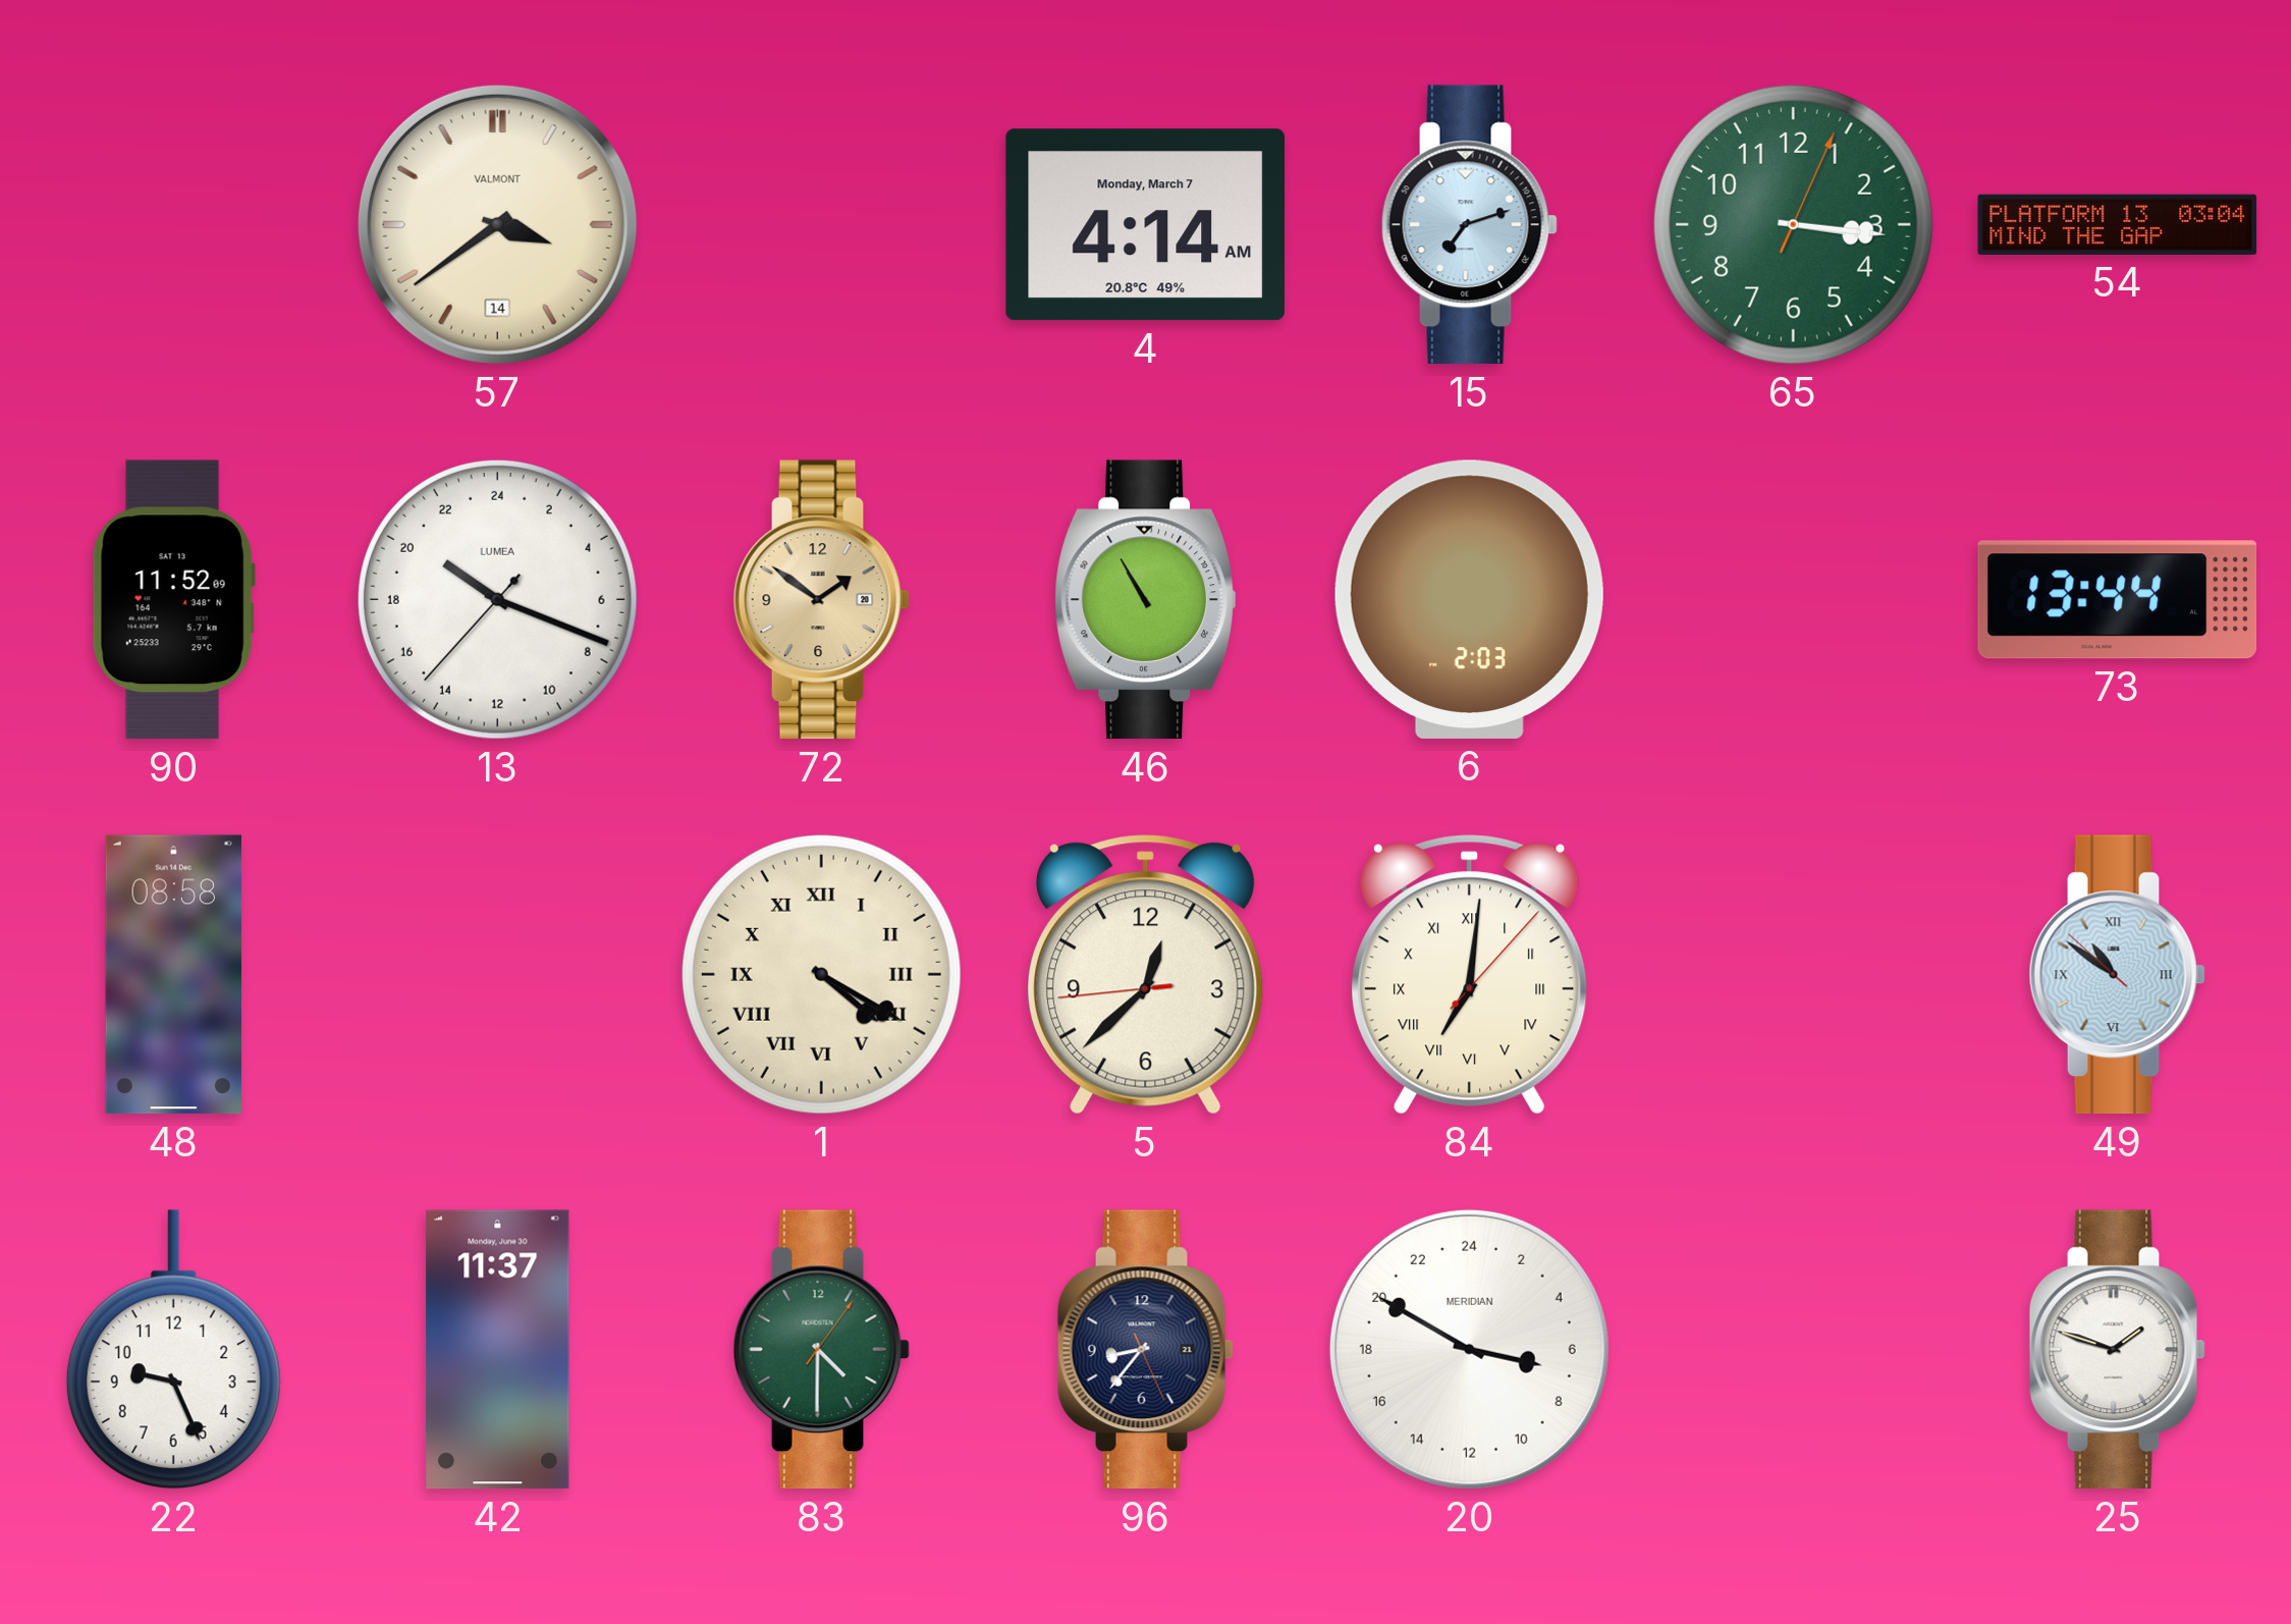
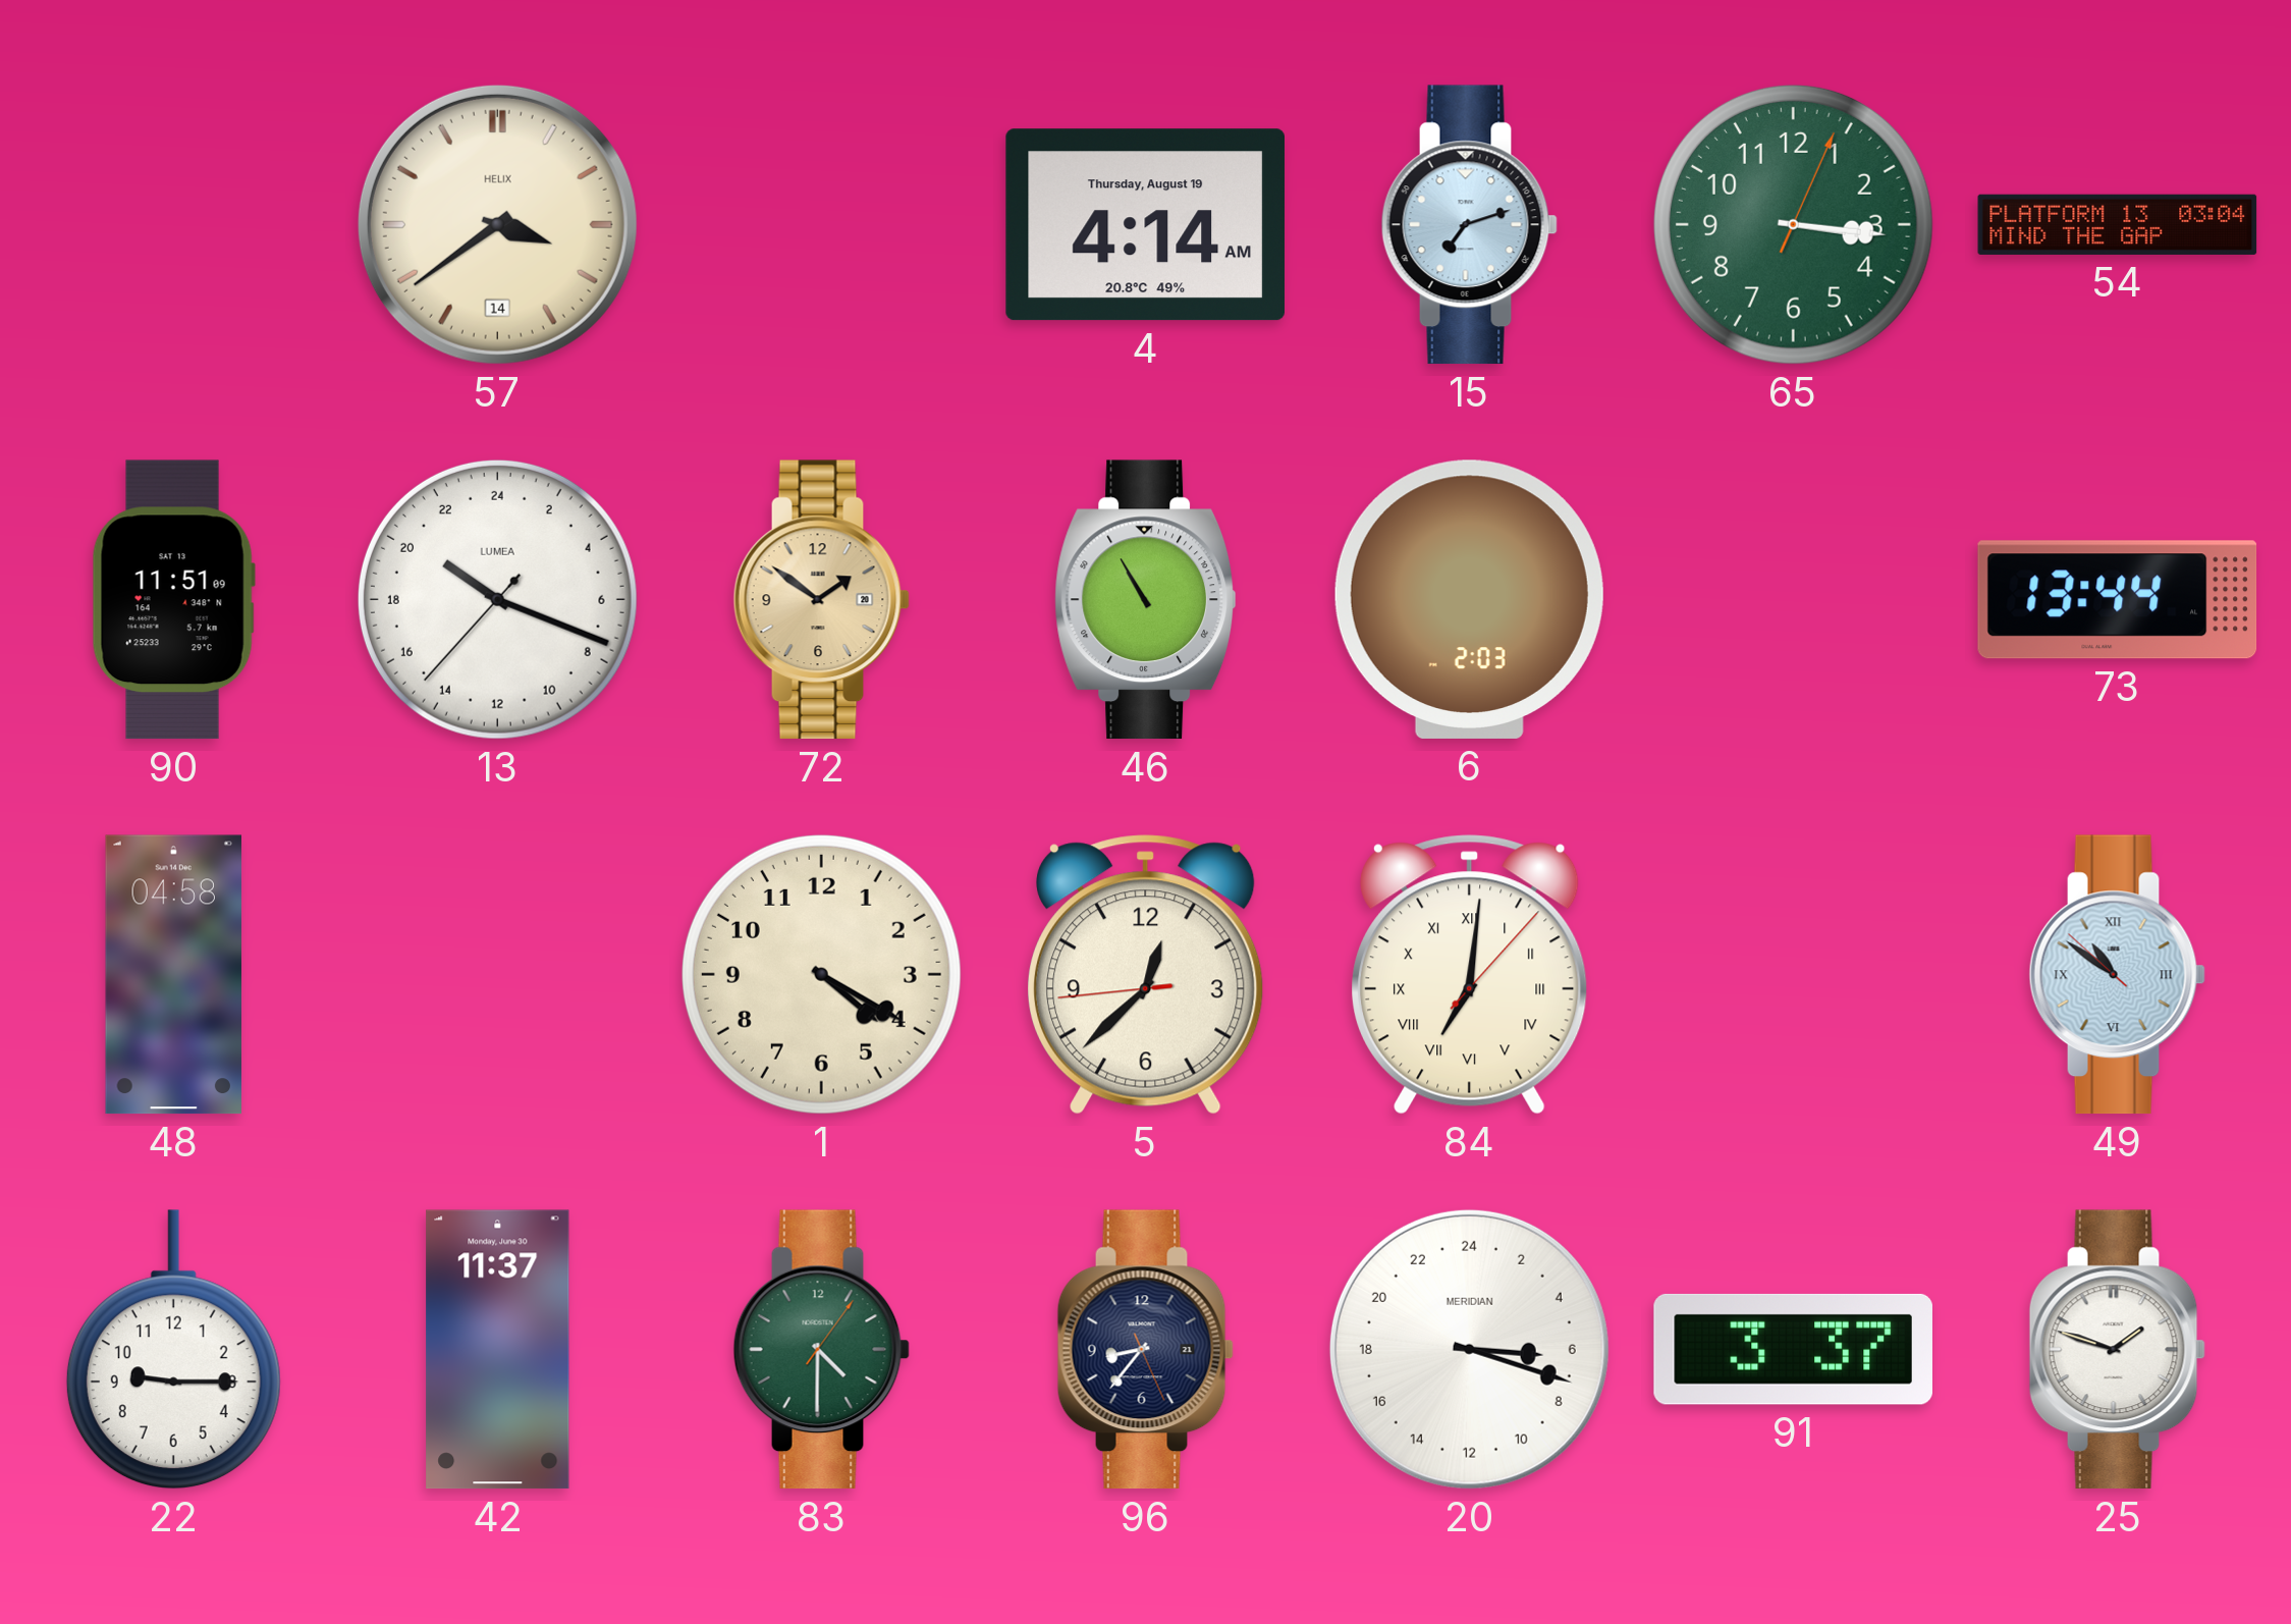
57 brand: VALMONT -> HELIX
4 date: Monday, March 7 -> Thursday, August 19
90: 11:52 -> 11:51
48: 08:58 -> 04:58
1 numerals: Roman -> Arabic
22: 9:26 -> 9:15
20: 6:50 -> 6:18
91: none -> 3:37
